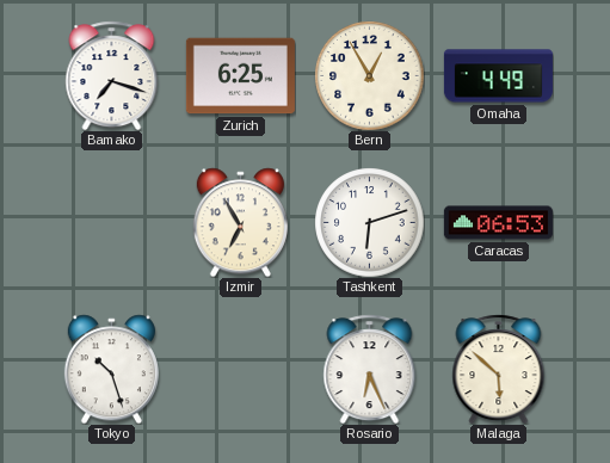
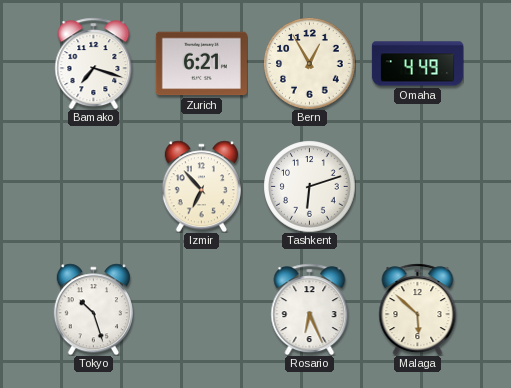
Zurich: 6:25 -> 6:21
Izmir: 6:55 -> 6:53
Caracas: 06:53 -> none
